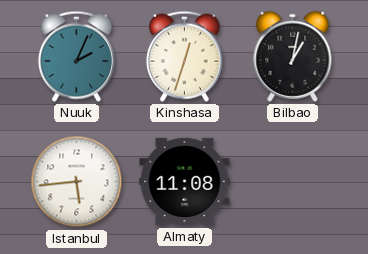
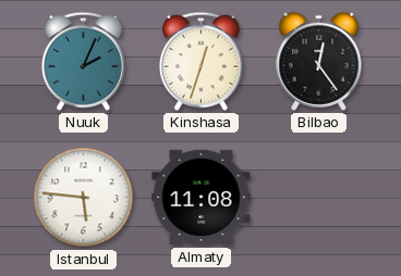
Bilbao: 1:02 -> 12:24
Istanbul: 5:44 -> 5:46
